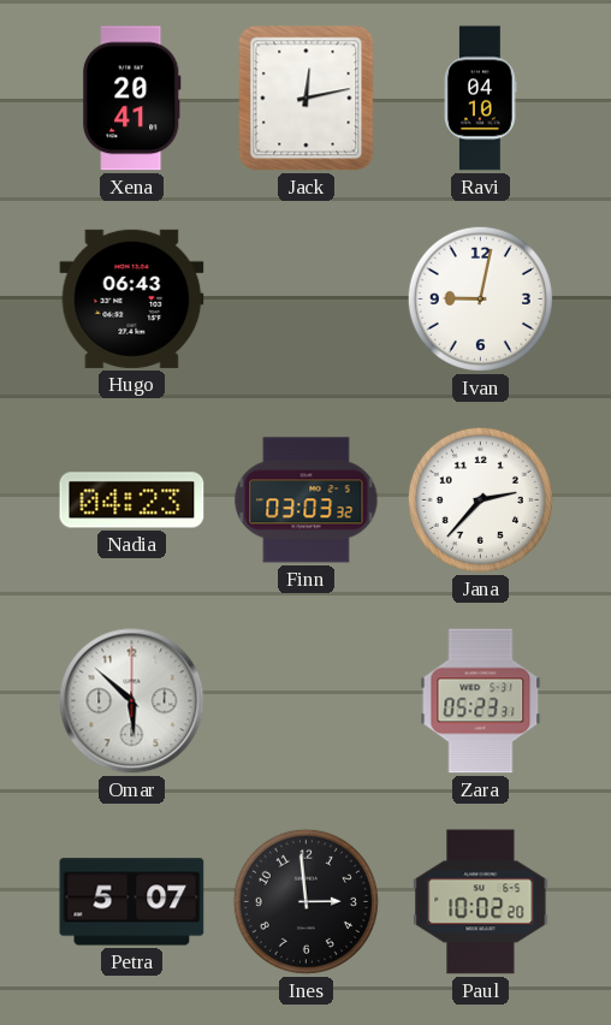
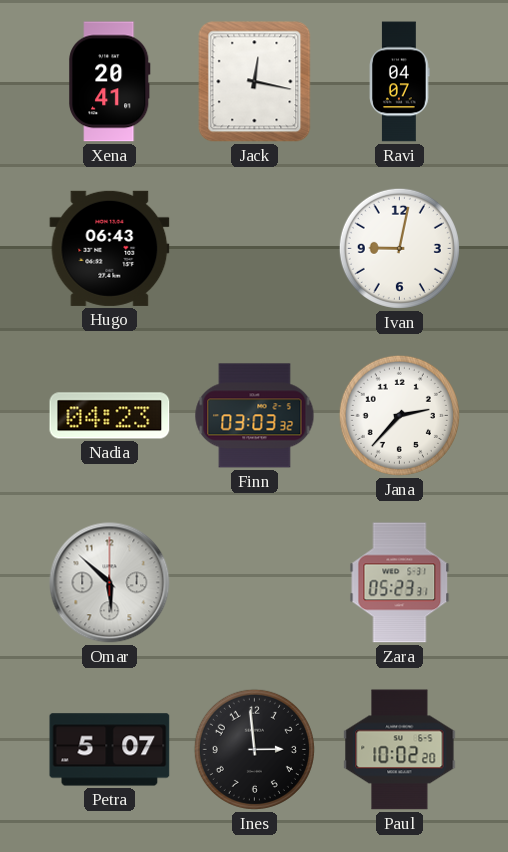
Jack: 12:13 -> 12:17
Ravi: 04:10 -> 04:07
